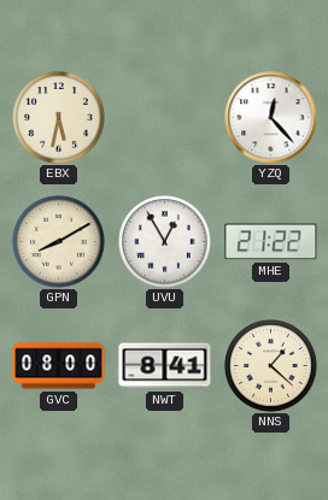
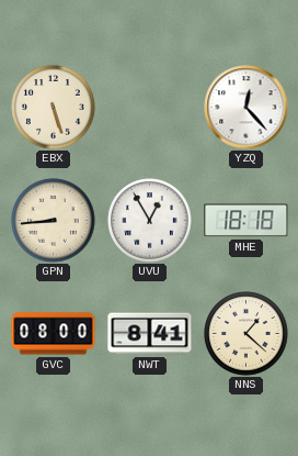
EBX: 5:32 -> 5:27
GPN: 8:10 -> 8:44
MHE: 21:22 -> 18:18
